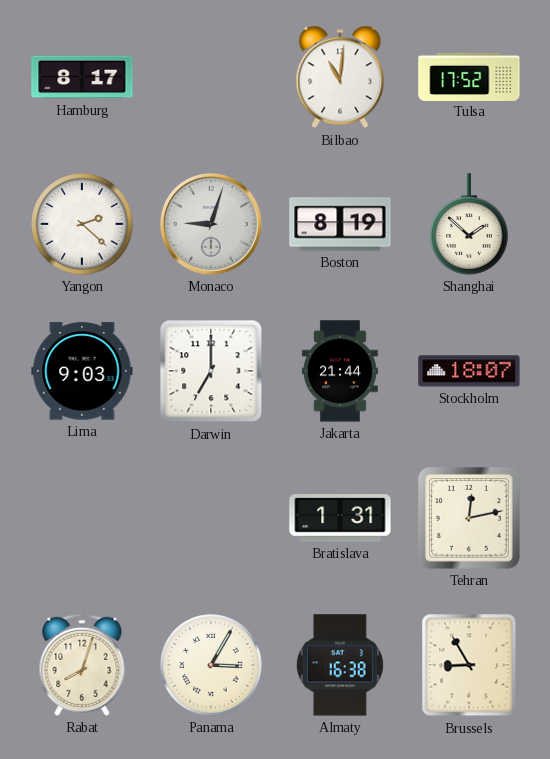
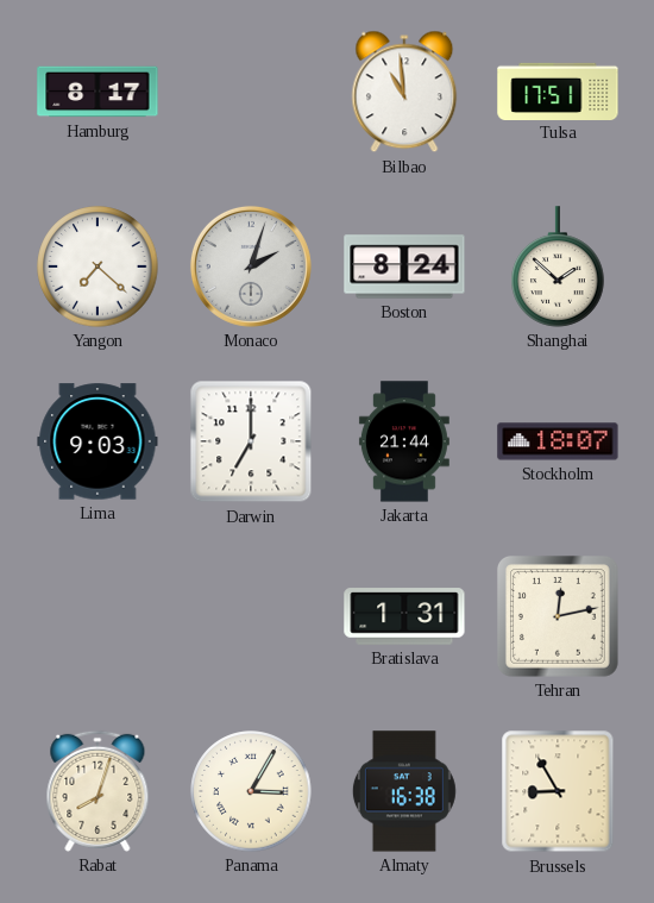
Bilbao: 11:01 -> 10:59
Tulsa: 17:52 -> 17:51
Yangon: 2:22 -> 7:22
Monaco: 9:03 -> 2:03
Boston: 8:19 -> 8:24
